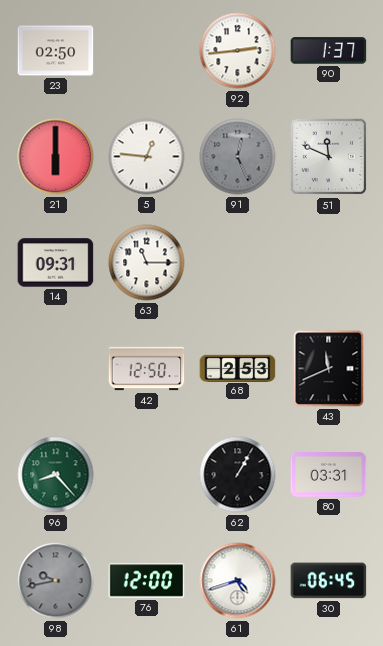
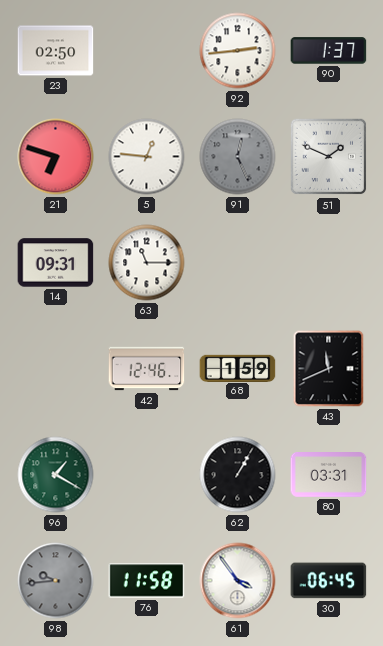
21: 6:00 -> 6:48
51: 11:49 -> 1:49
42: 12:50 -> 12:46
68: 2:53 -> 1:59
96: 8:23 -> 1:20
98: 9:43 -> 9:44
76: 12:00 -> 11:58
61: 4:42 -> 3:54
